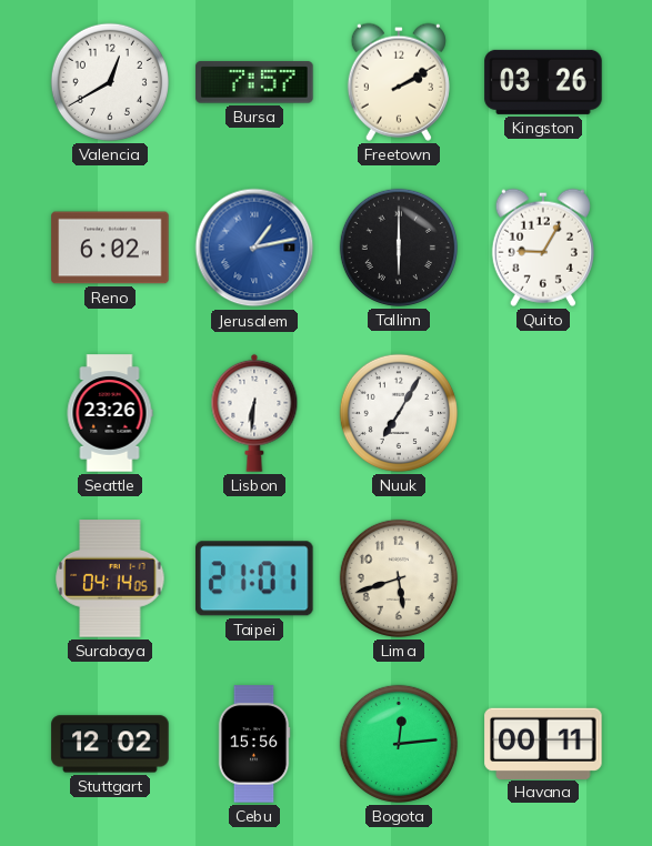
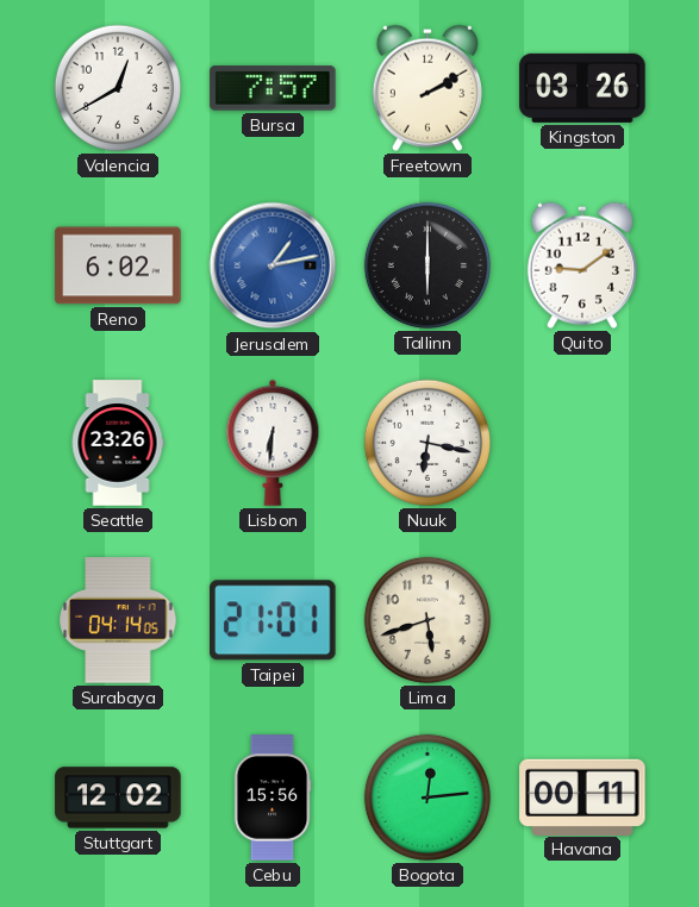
Quito: 9:05 -> 9:09
Nuuk: 7:05 -> 6:17
